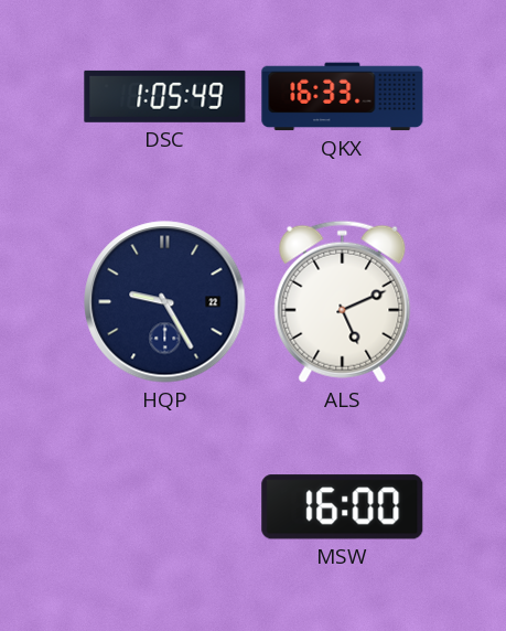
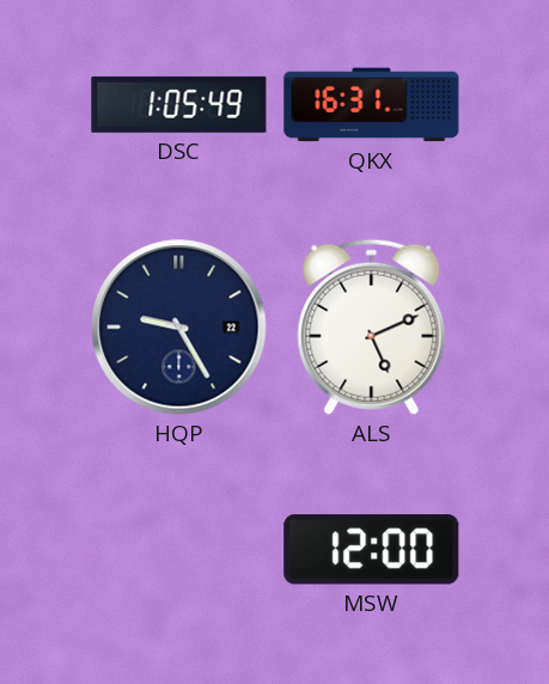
QKX: 16:33 -> 16:31
MSW: 16:00 -> 12:00
